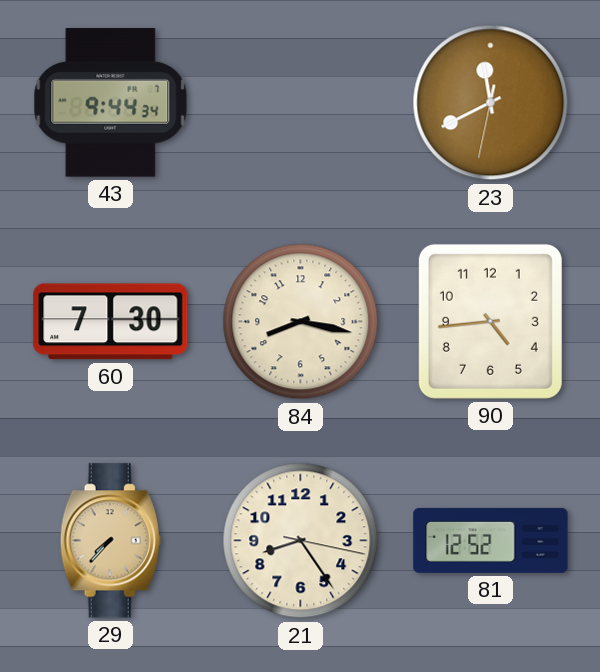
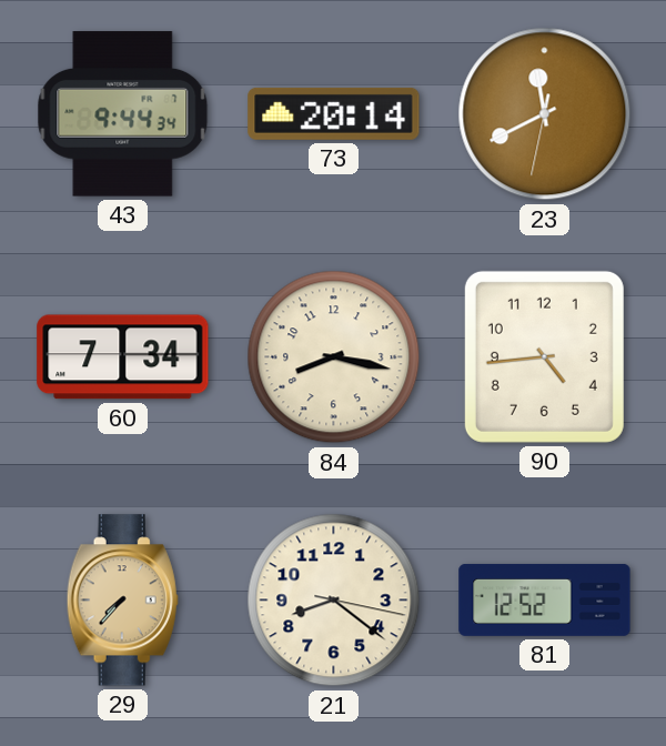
73: none -> 20:14
60: 7:30 -> 7:34
21: 8:24 -> 8:21
